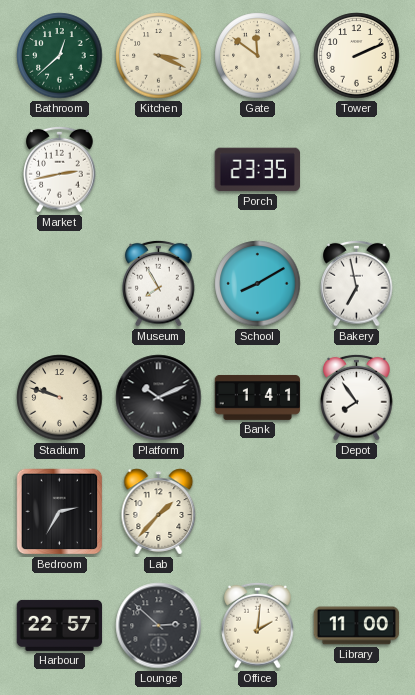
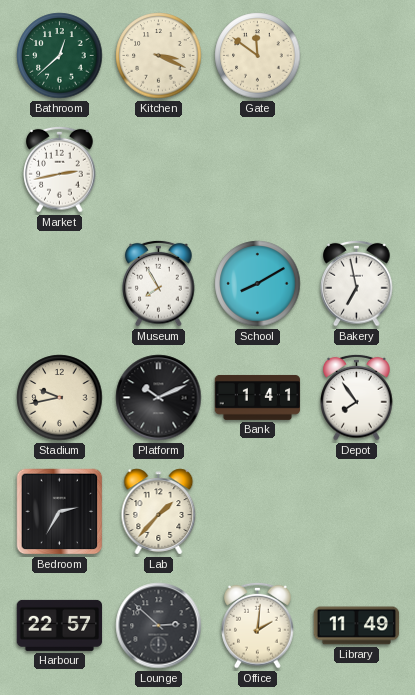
Tower: 2:11 -> none
Porch: 23:35 -> none
Stadium: 9:48 -> 9:43
Library: 11:00 -> 11:49
